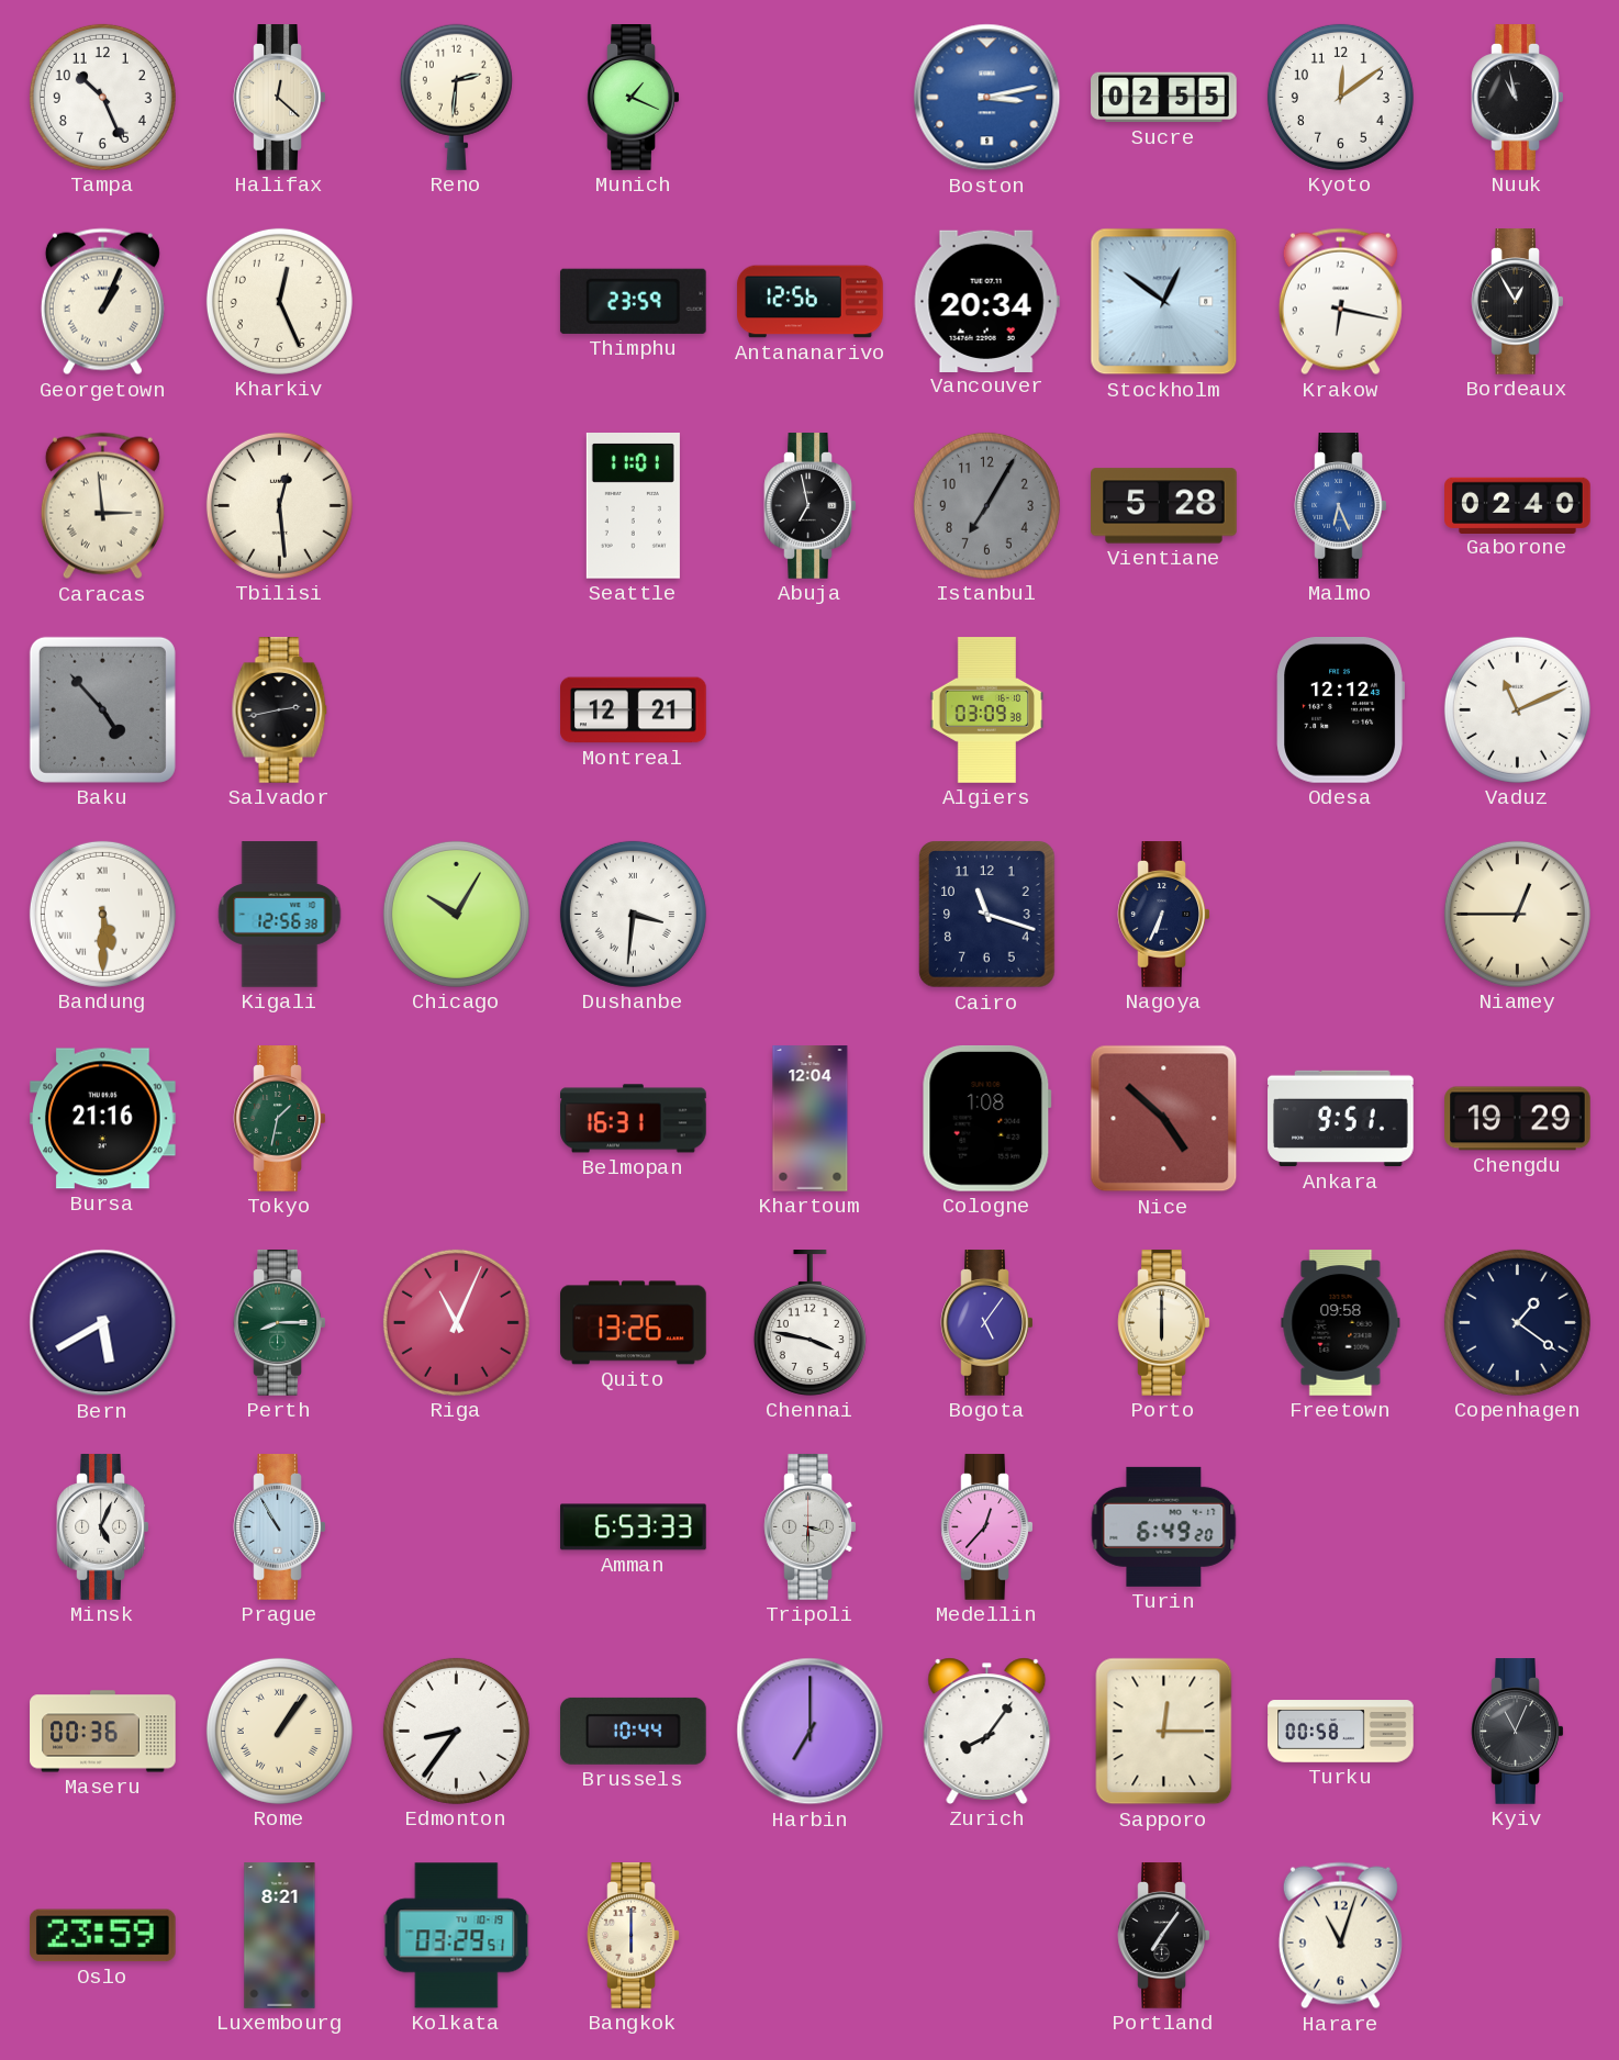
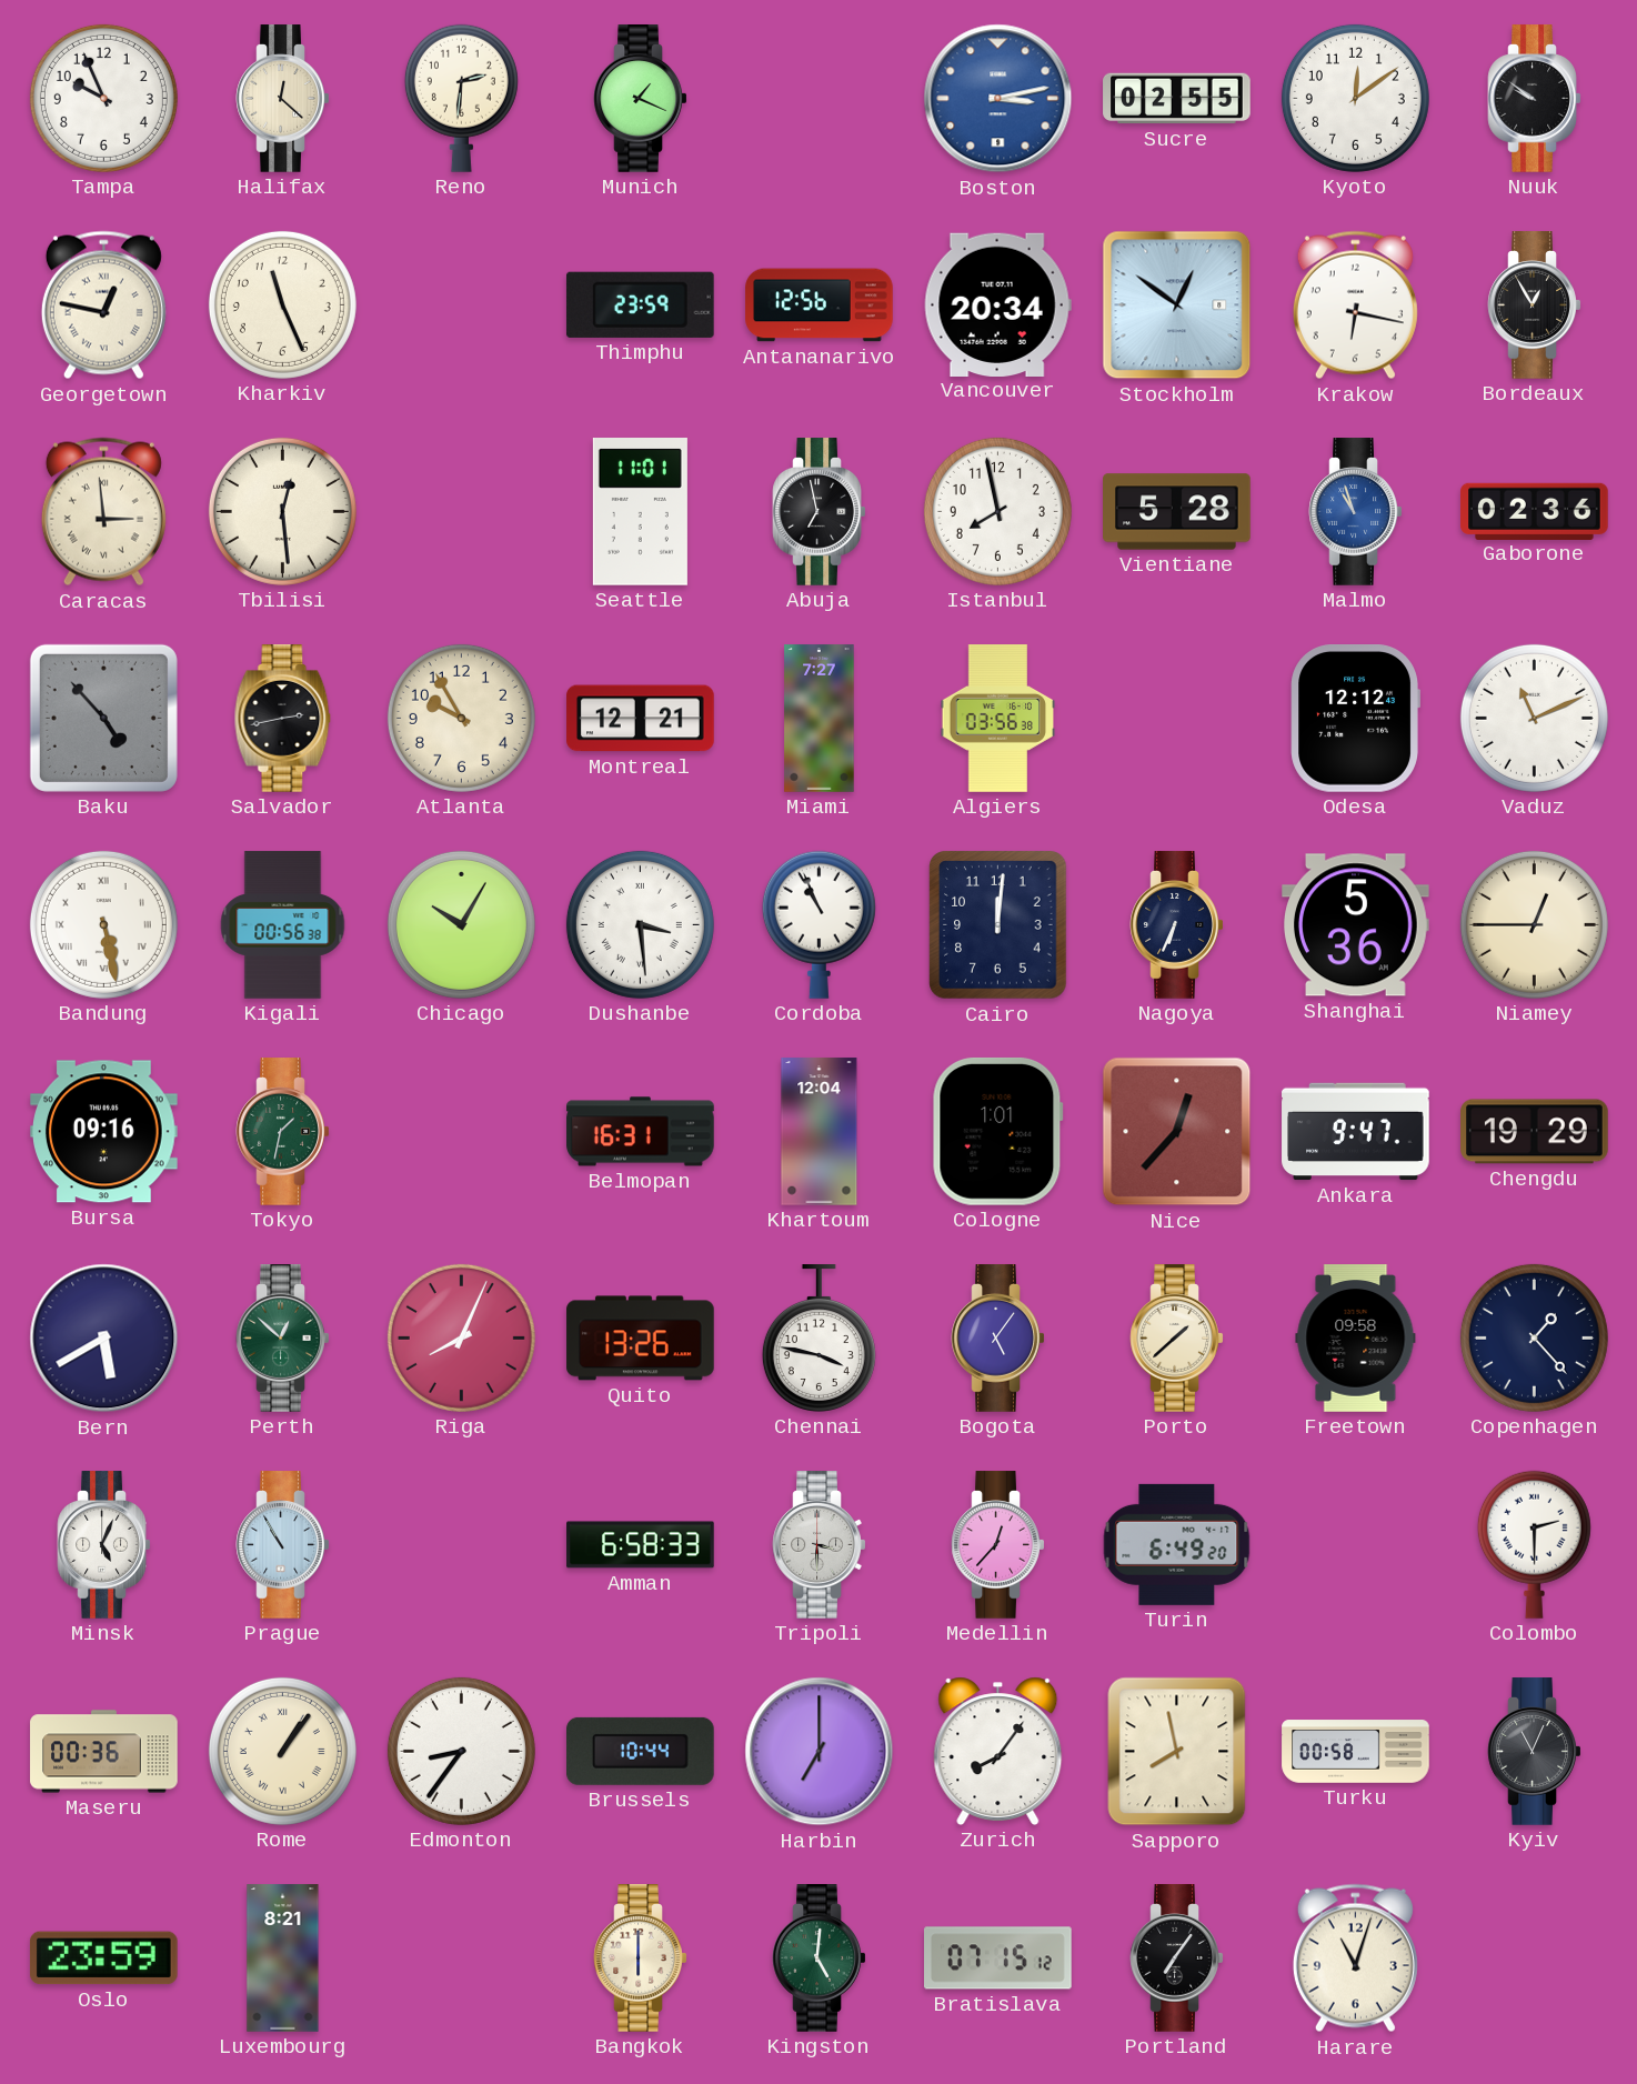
Tampa: 10:26 -> 9:56
Nuuk: 10:58 -> 9:51
Georgetown: 1:04 -> 12:47
Kharkiv: 12:26 -> 11:26
Istanbul: 7:05 -> 7:58
Istanbul dial: grey -> white
Malmo: 6:26 -> 10:57
Gaborone: 02:40 -> 02:36
Atlanta: none -> 9:55
Miami: none -> 7:27
Algiers: 03:09 -> 03:56
Bandung: 5:30 -> 5:28
Kigali: 12:56 -> 00:56
Dushanbe: 3:31 -> 3:29
Cordoba: none -> 10:56
Cairo: 11:18 -> 12:01
Shanghai: none -> 5:36
Bursa: 21:16 -> 09:16
Cologne: 1:08 -> 1:01
Nice: 4:52 -> 12:37
Ankara: 9:51 -> 9:47
Perth: 8:15 -> 12:52
Riga: 11:04 -> 8:04
Porto: 6:00 -> 1:38
Copenhagen: 1:21 -> 1:23
Amman: 6:53 -> 6:58
Colombo: none -> 2:30
Sapporo: 12:15 -> 7:58
Kolkata: 03:29 -> none
Kingston: none -> 5:01
Bratislava: none -> 07:15
